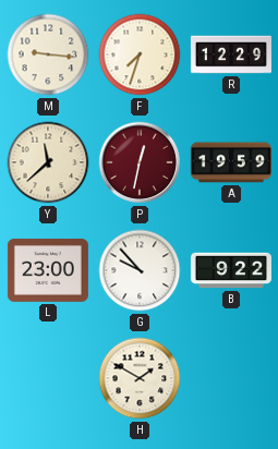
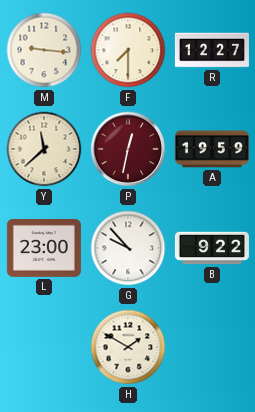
F: 7:33 -> 7:30
R: 12:29 -> 12:27
